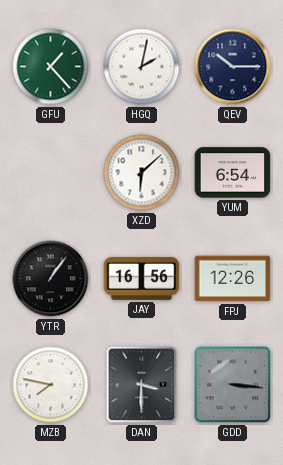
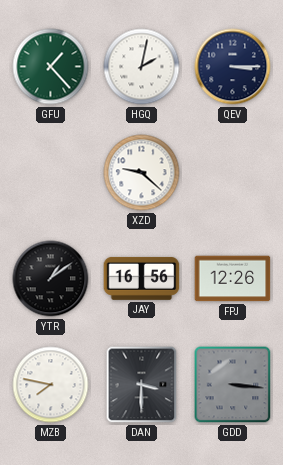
QEV: 10:15 -> 3:15
XZD: 6:08 -> 9:22
YUM: 6:54 -> none
YTR: 1:06 -> 1:09
